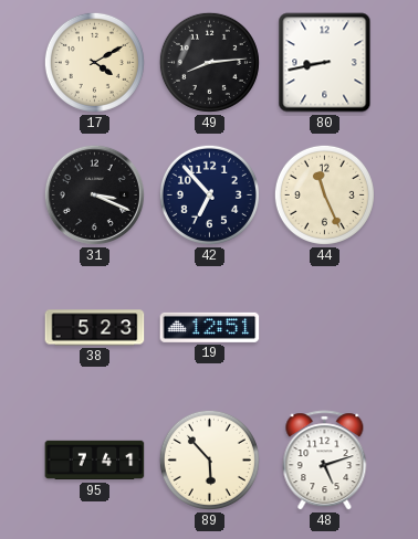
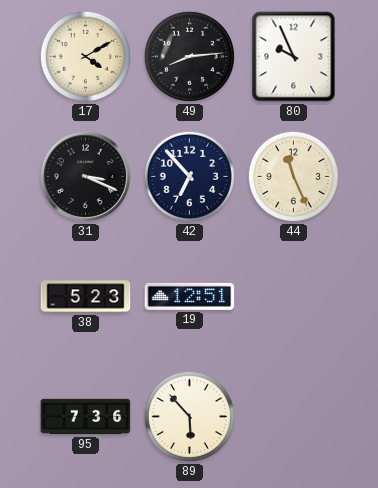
80: 8:43 -> 9:56
95: 7:41 -> 7:36
48: 5:12 -> none
